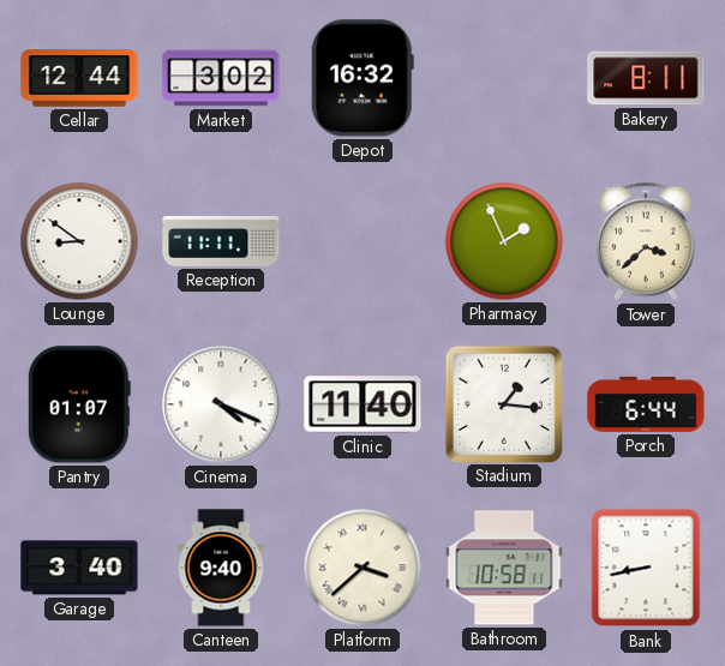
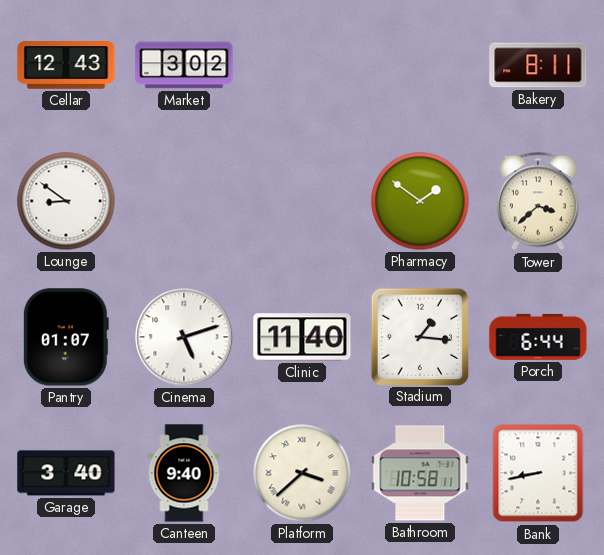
Cellar: 12:44 -> 12:43
Depot: 16:32 -> none
Reception: 11:11 -> none
Pharmacy: 1:56 -> 1:51
Cinema: 4:19 -> 5:12
